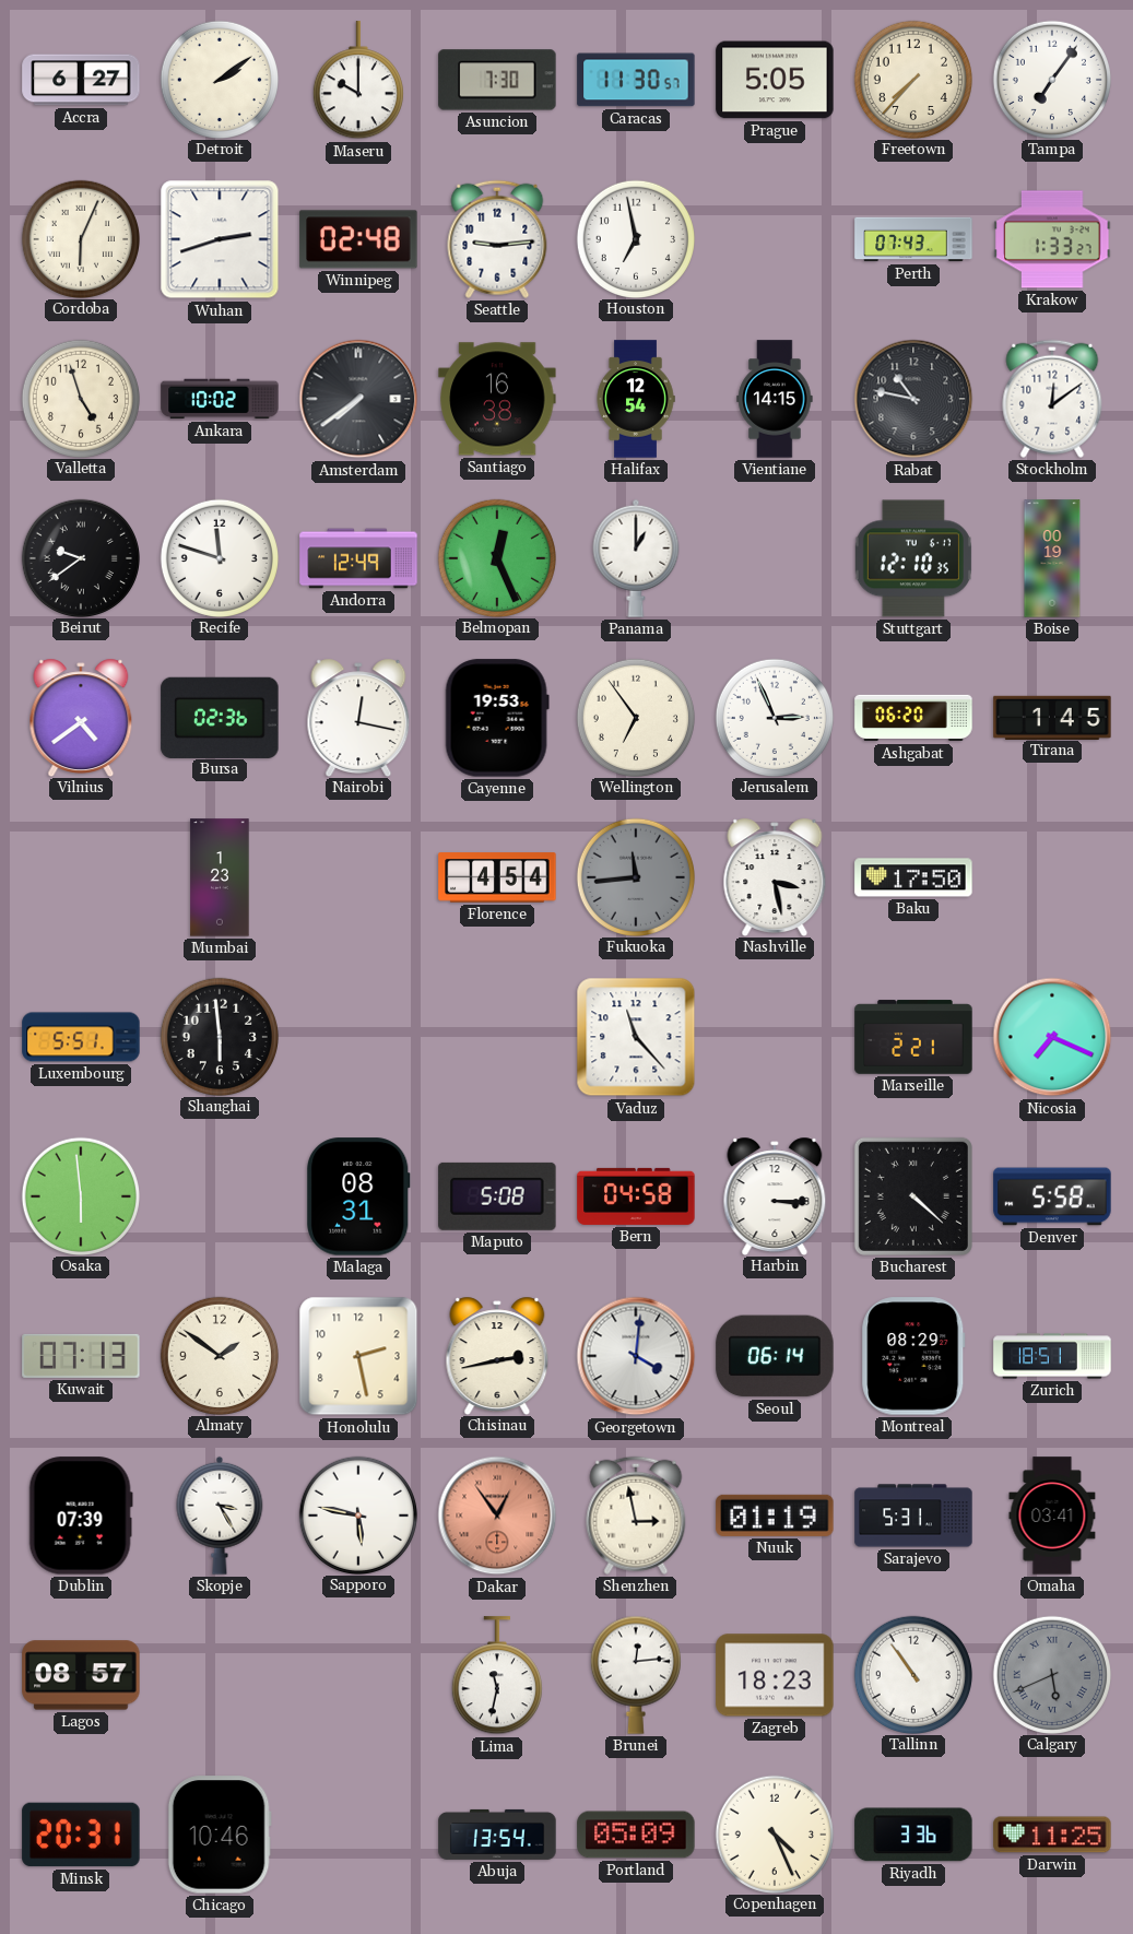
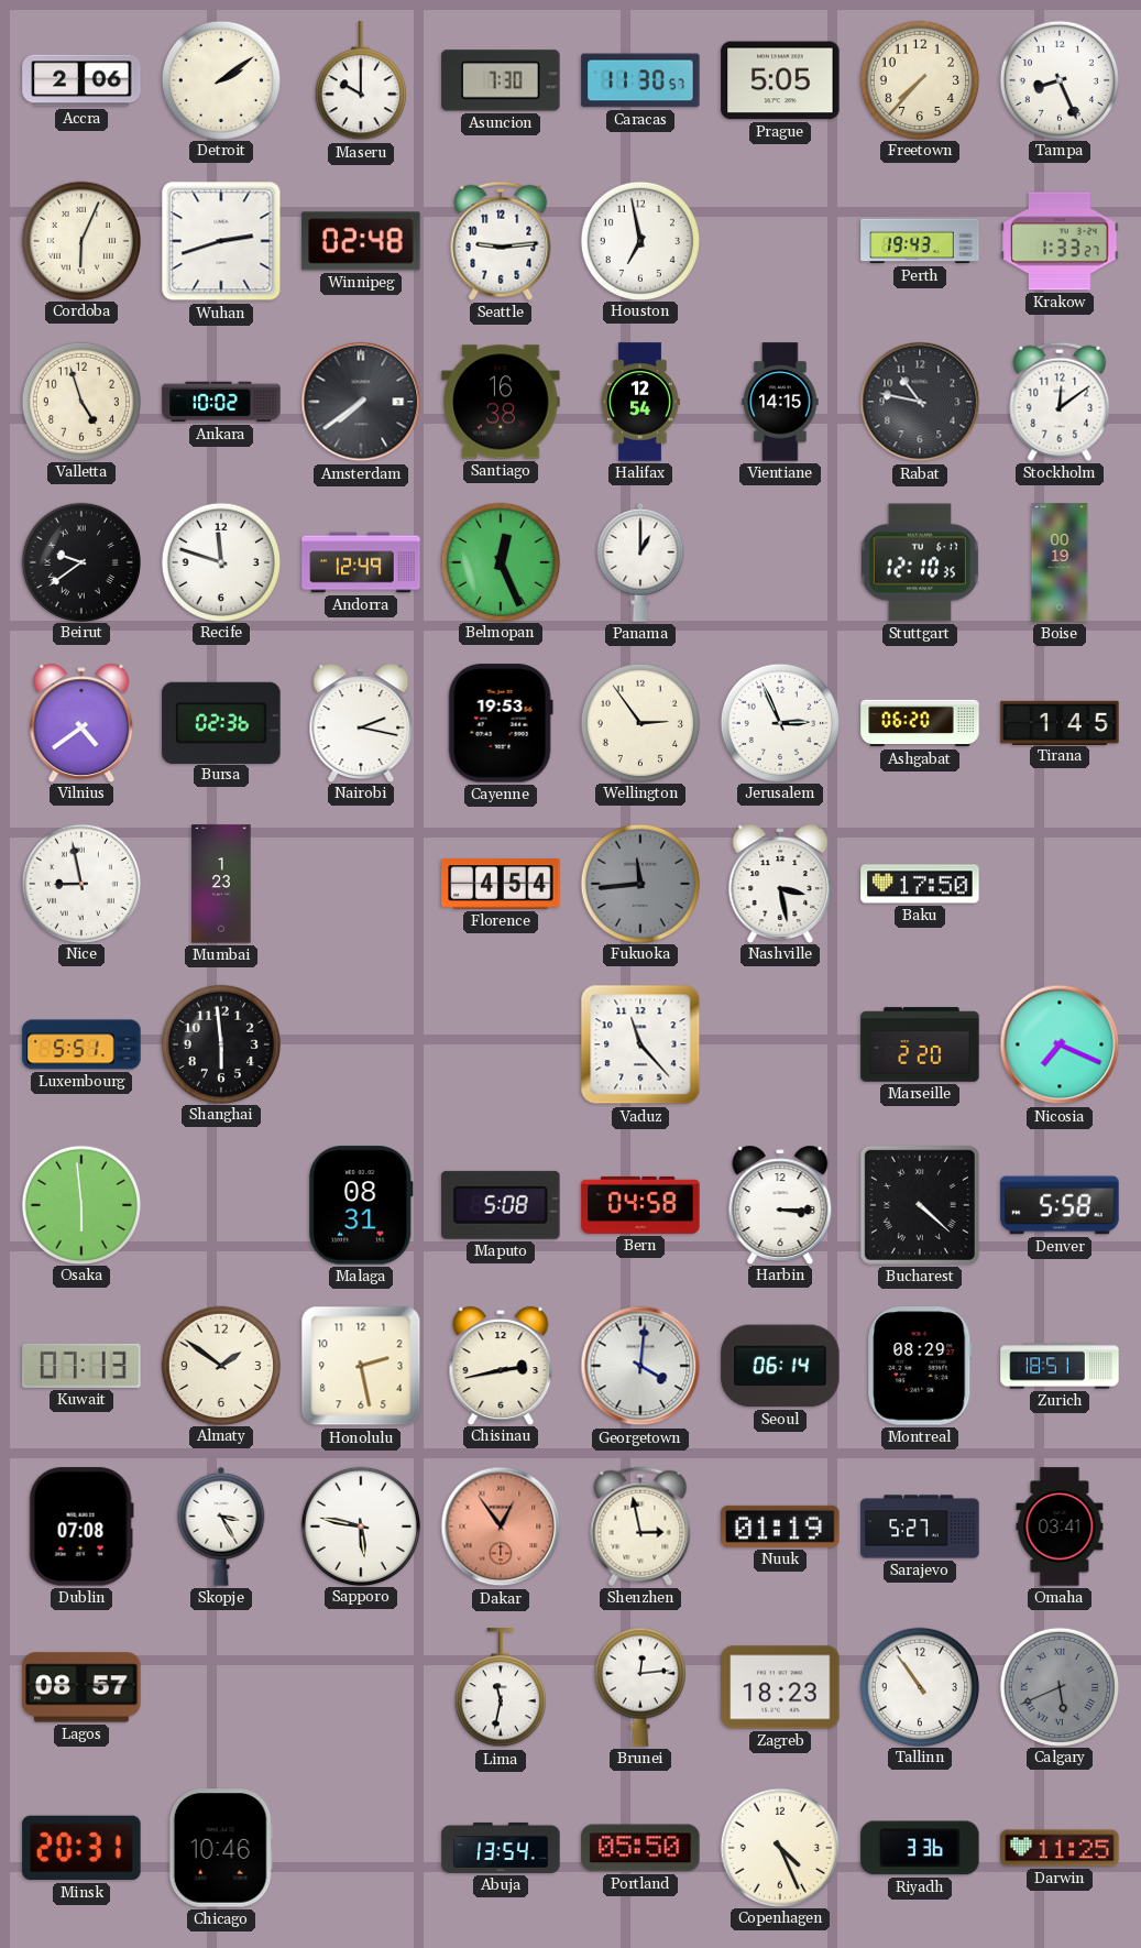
Accra: 6:27 -> 2:06
Tampa: 7:06 -> 8:26
Perth: 07:43 -> 19:43
Nairobi: 12:17 -> 2:17
Wellington: 6:54 -> 2:54
Nice: none -> 8:58
Marseille: 2:21 -> 2:20
Dublin: 07:39 -> 07:08
Sarajevo: 5:31 -> 5:27
Portland: 05:09 -> 05:50
